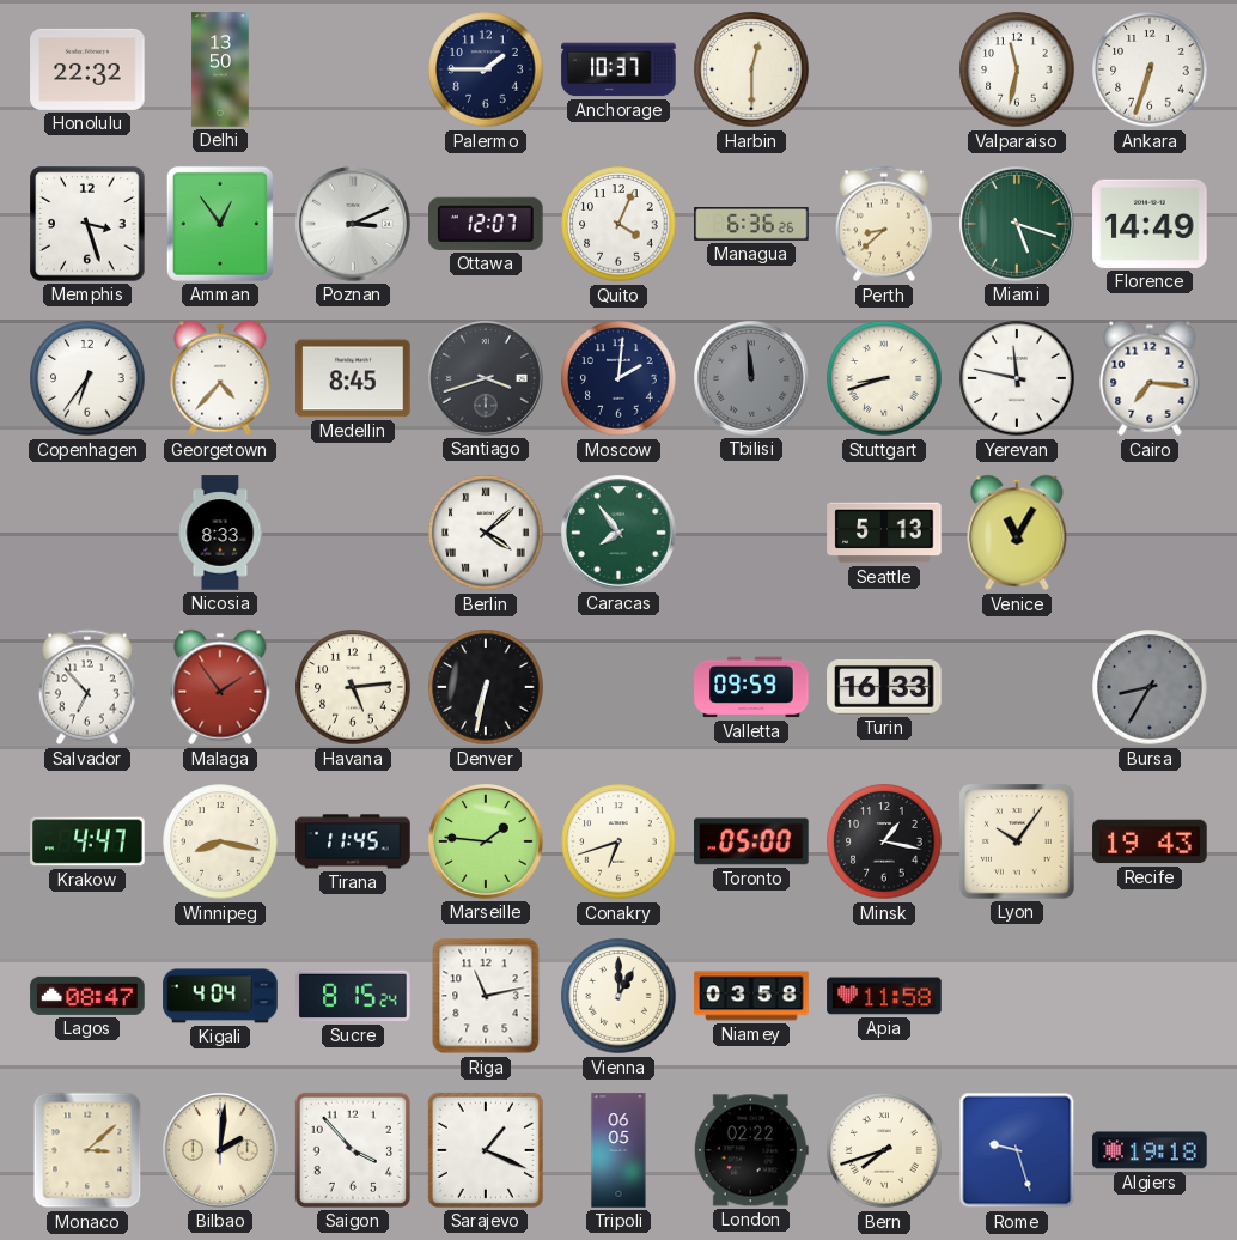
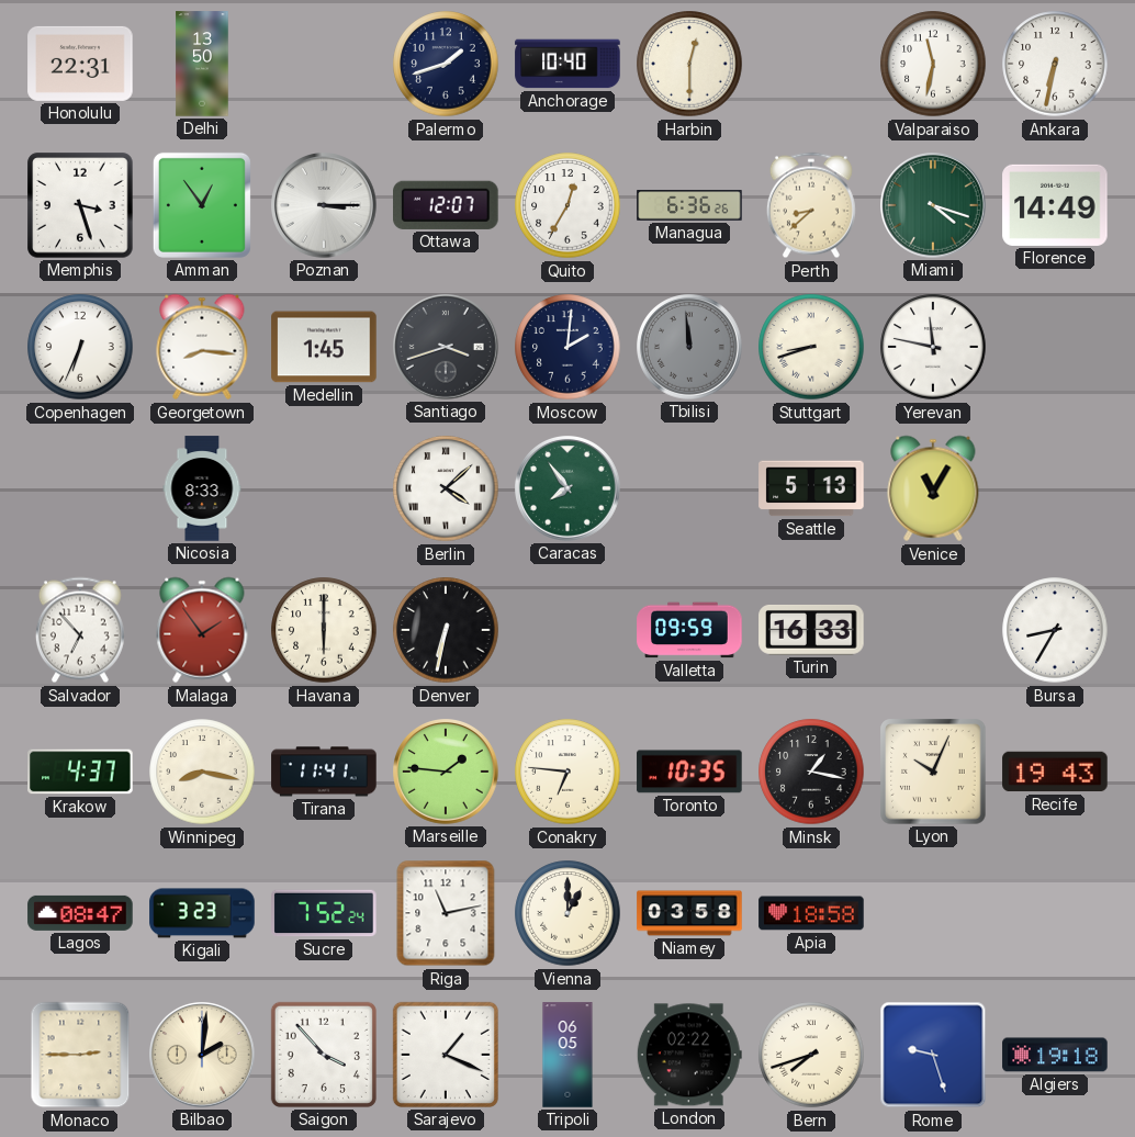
Honolulu: 22:32 -> 22:31
Palermo: 1:45 -> 1:42
Anchorage: 10:37 -> 10:40
Ankara: 6:33 -> 6:32
Poznan: 3:11 -> 3:15
Quito: 4:04 -> 12:35
Miami: 5:18 -> 4:18
Copenhagen: 6:36 -> 6:34
Georgetown: 4:37 -> 8:16
Medellin: 8:45 -> 1:45
Cairo: 7:16 -> none
Havana: 5:14 -> 6:00
Bursa dial: grey -> white
Krakow: 4:47 -> 4:37
Tirana: 11:45 -> 11:41
Conakry: 6:42 -> 6:46
Toronto: 05:00 -> 10:35
Lyon: 10:06 -> 10:04
Kigali: 4:04 -> 3:23
Sucre: 8:15 -> 7:52
Apia: 11:58 -> 18:58
Monaco: 3:08 -> 2:45
